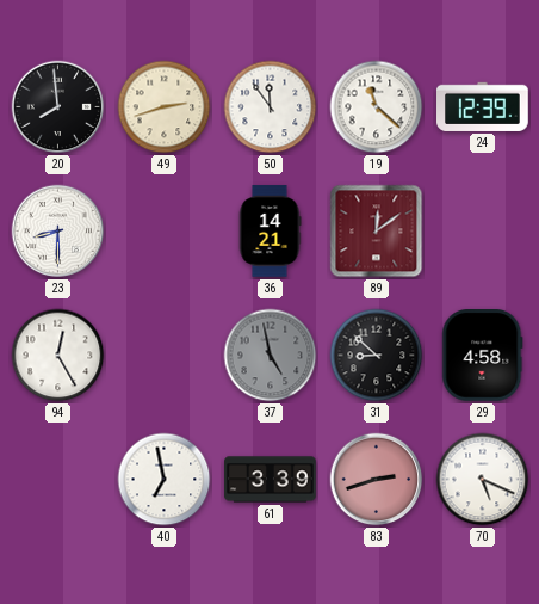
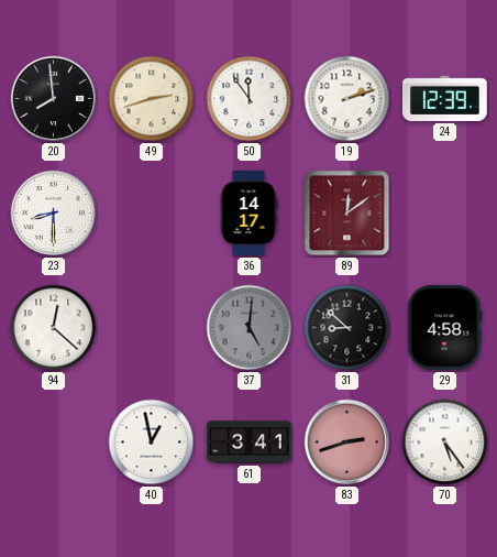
19: 11:22 -> 2:12
36: 14:21 -> 14:17
94: 12:25 -> 12:22
37: 4:58 -> 5:01
40: 6:58 -> 12:58
61: 3:39 -> 3:41
70: 5:19 -> 5:24
